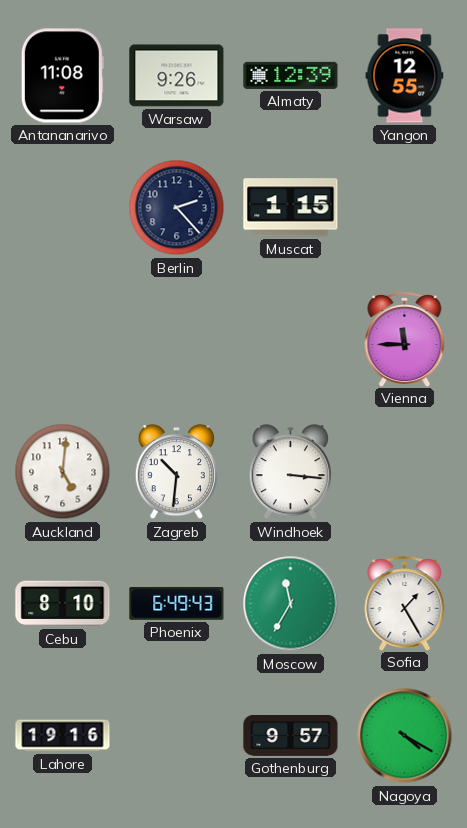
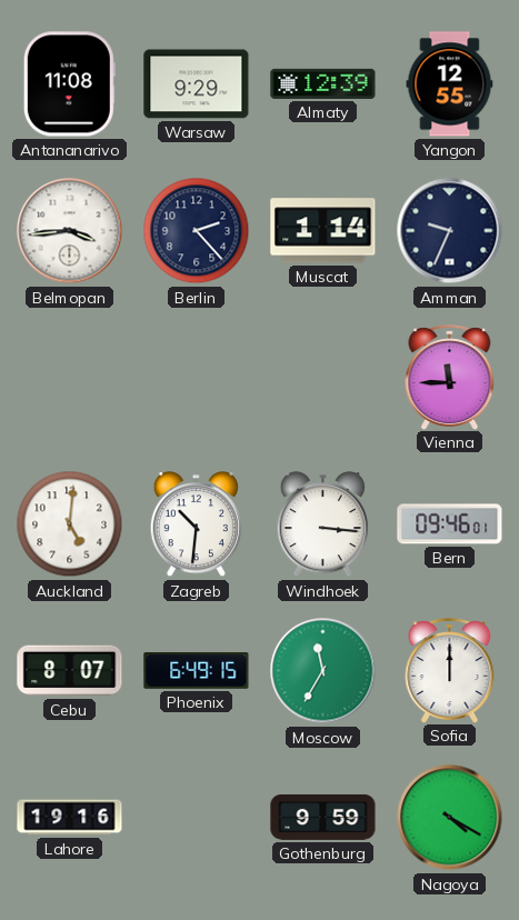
Warsaw: 9:26 -> 9:29
Belmopan: none -> 3:44
Muscat: 1:15 -> 1:14
Amman: none -> 9:34
Bern: none -> 09:46
Cebu: 8:10 -> 8:07
Phoenix: 6:49:43 -> 6:49:15
Sofia: 1:25 -> 12:00
Gothenburg: 9:57 -> 9:59
